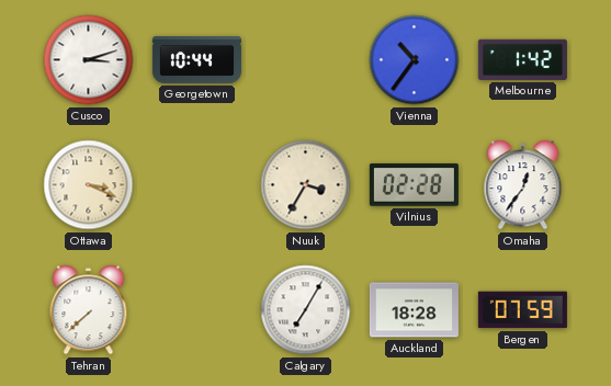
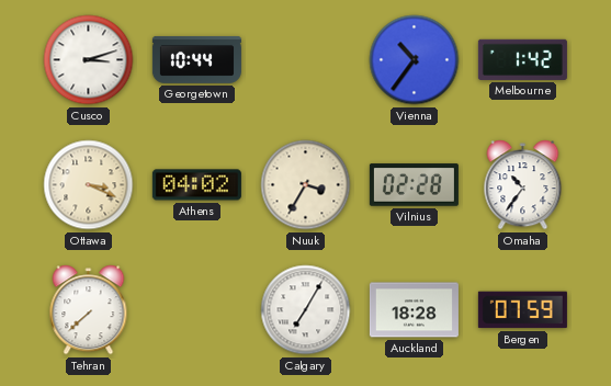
Athens: none -> 04:02
Omaha: 12:36 -> 10:36
